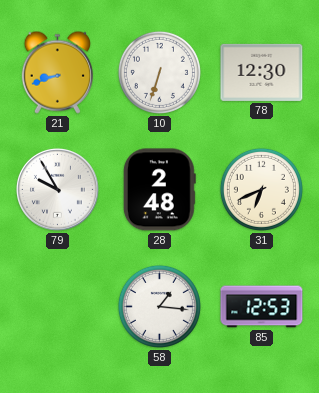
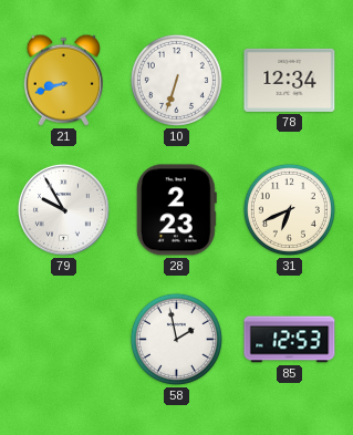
78: 12:30 -> 12:34
28: 2:48 -> 2:23
58: 1:16 -> 1:58
